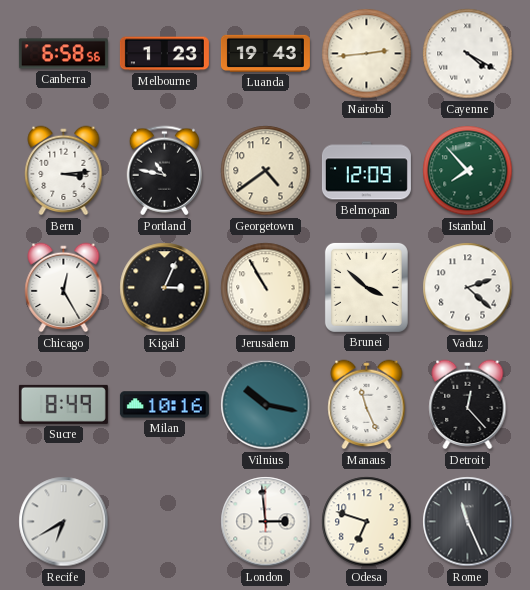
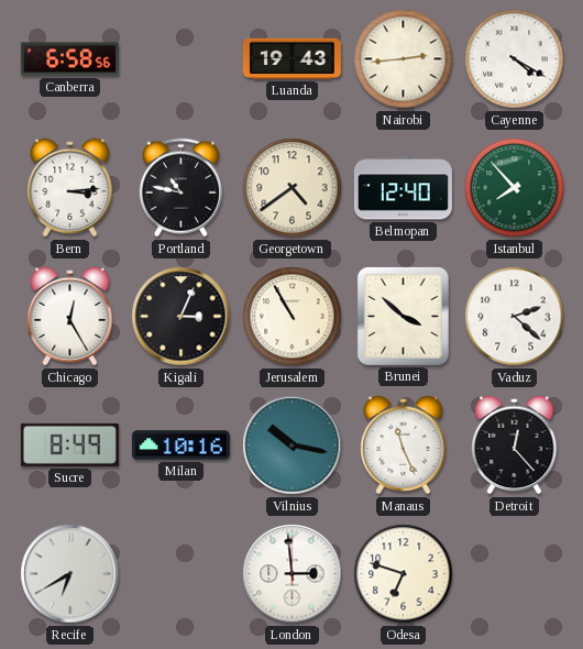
Melbourne: 1:23 -> none
Belmopan: 12:09 -> 12:40
Rome: 11:26 -> none
